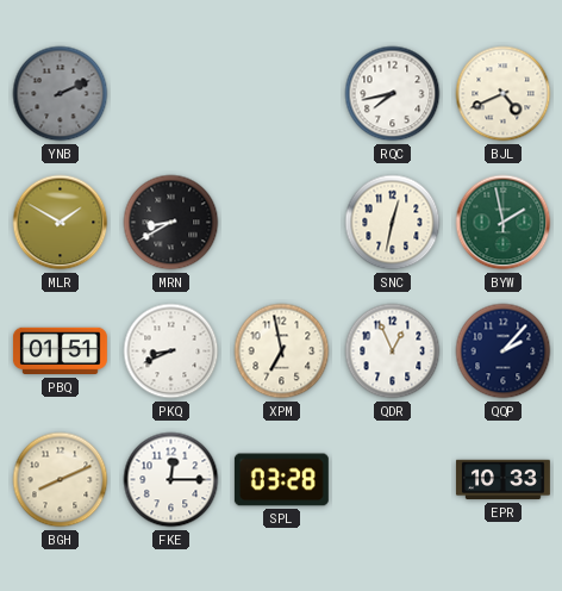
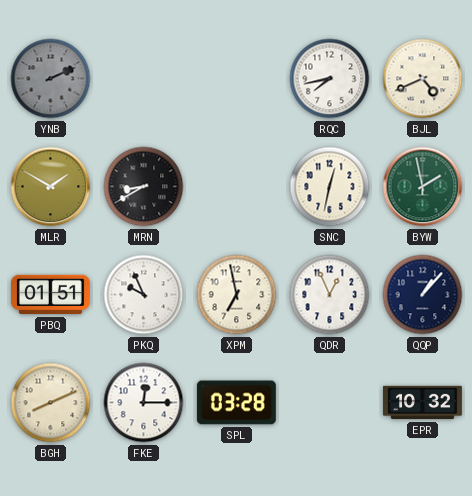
PKQ: 8:41 -> 9:56
QQP: 2:07 -> 1:07
EPR: 10:33 -> 10:32
